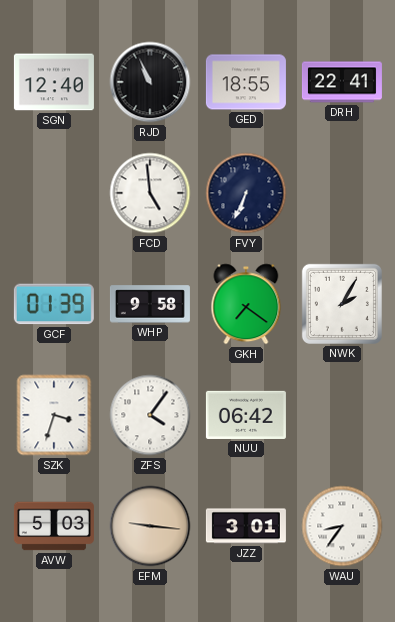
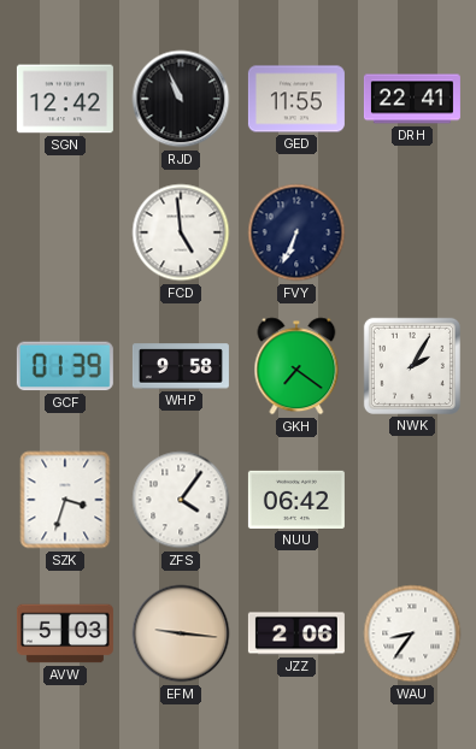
SGN: 12:40 -> 12:42
GED: 18:55 -> 11:55
JZZ: 3:01 -> 2:06
